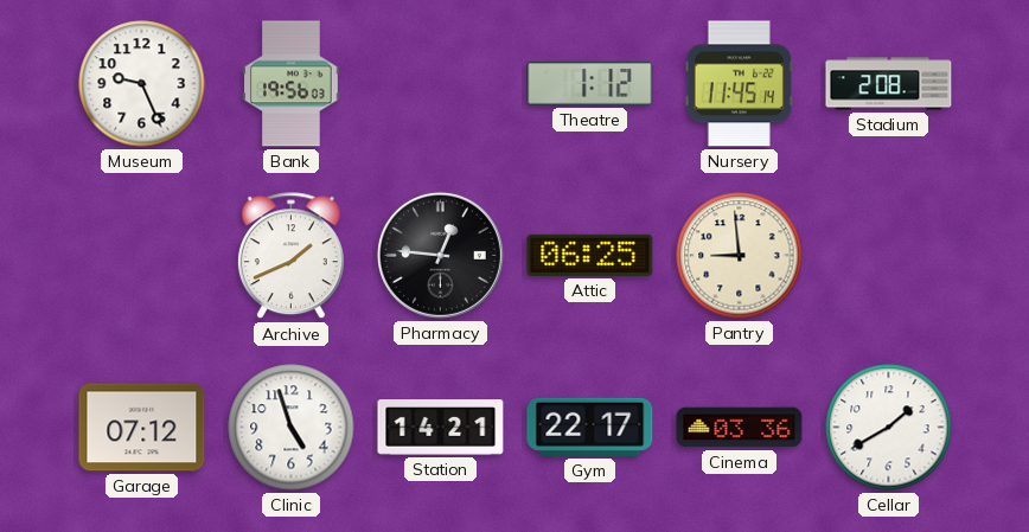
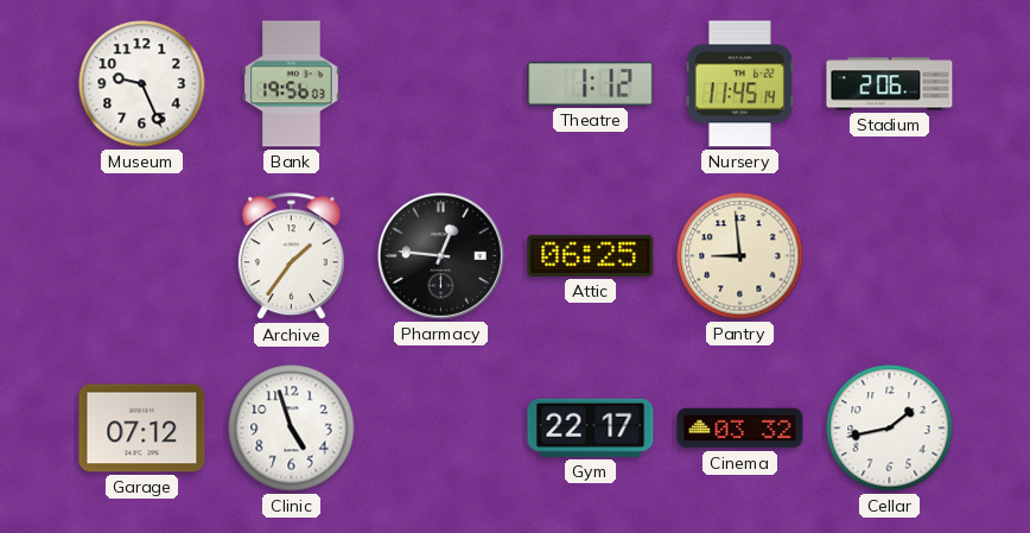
Stadium: 2:08 -> 2:06
Archive: 1:41 -> 1:36
Station: 14:21 -> none
Cinema: 03:36 -> 03:32
Cellar: 1:40 -> 1:43
